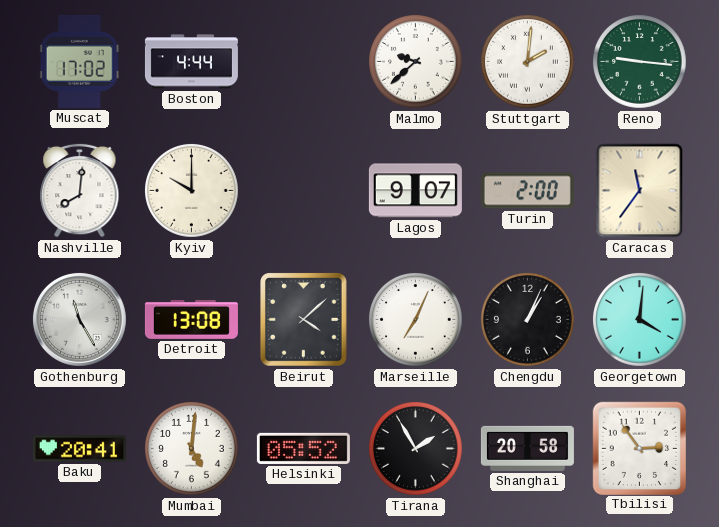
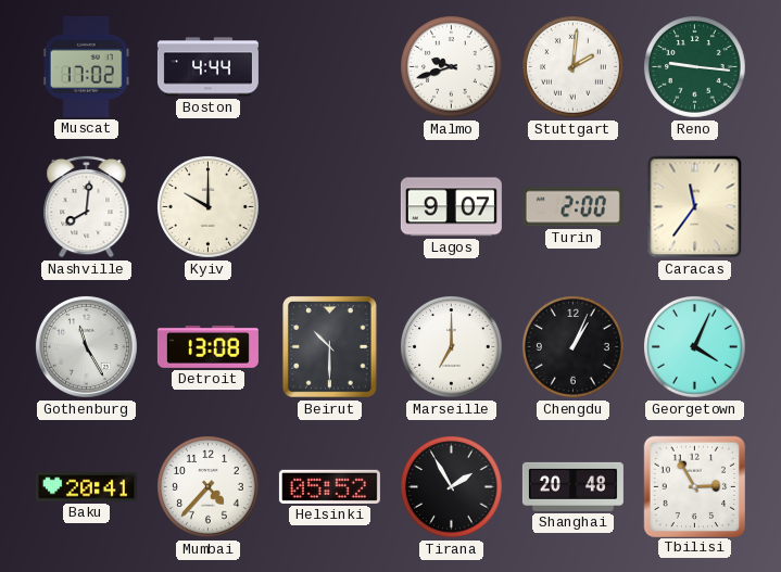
Malmo: 9:38 -> 9:42
Beirut: 4:08 -> 10:30
Marseille: 7:04 -> 7:00
Georgetown: 4:01 -> 4:04
Mumbai: 5:01 -> 4:37
Shanghai: 20:58 -> 20:48
Tbilisi: 2:54 -> 2:55
